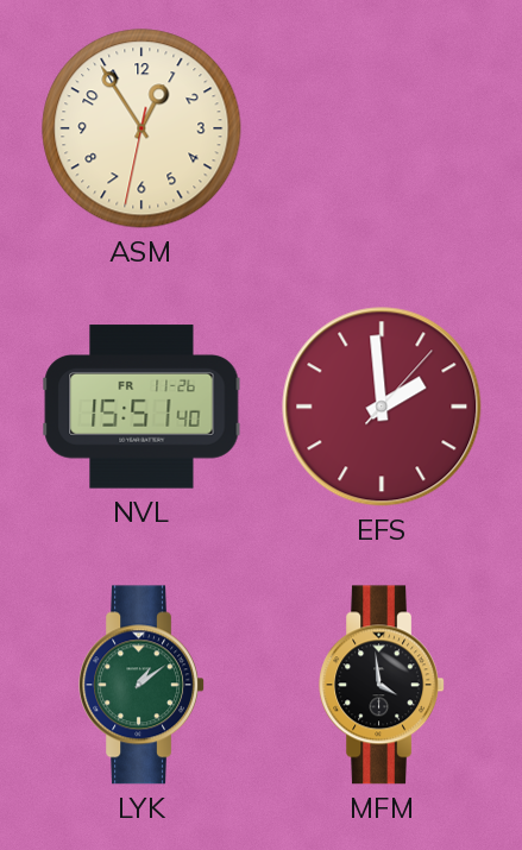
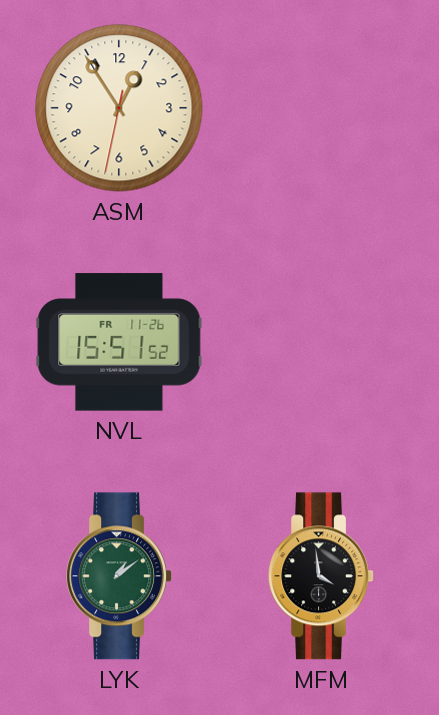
NVL: 15:51:40 -> 15:51:52
EFS: 1:59 -> none
